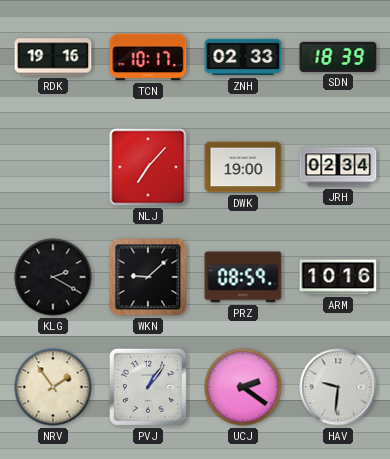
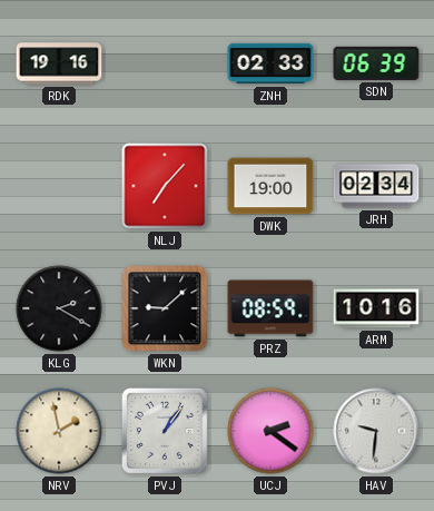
TCN: 10:17 -> none
SDN: 18:39 -> 06:39
NRV: 1:54 -> 1:58
